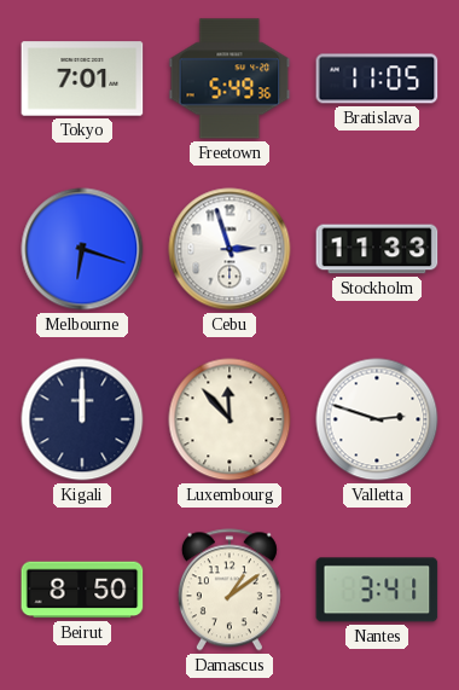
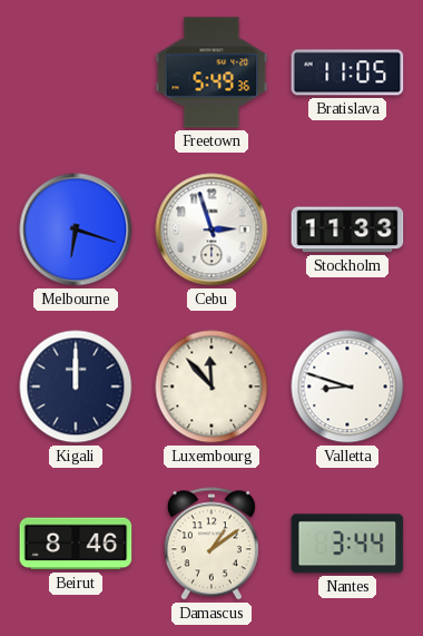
Tokyo: 7:01 -> none
Valletta: 2:48 -> 8:48
Beirut: 8:50 -> 8:46
Nantes: 3:41 -> 3:44
